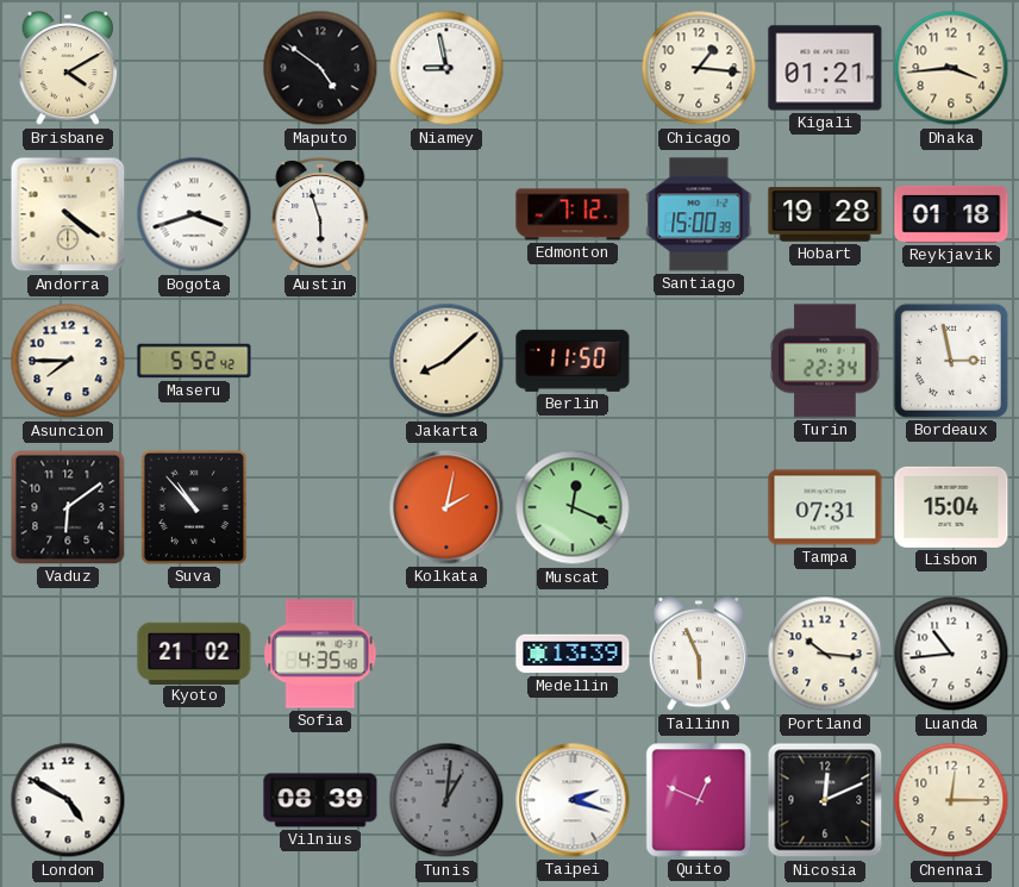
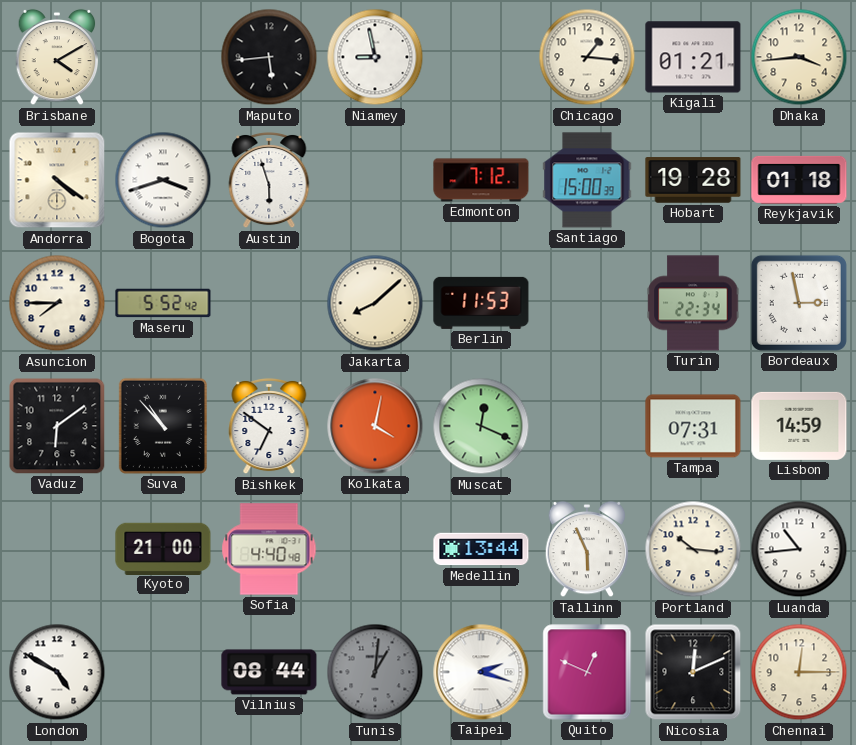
Maputo: 4:51 -> 5:44
Berlin: 11:50 -> 11:53
Bishkek: none -> 6:51
Kolkata: 2:02 -> 4:02
Lisbon: 15:04 -> 14:59
Kyoto: 21:02 -> 21:00
Sofia: 4:35 -> 4:40
Medellin: 13:39 -> 13:44
Vilnius: 08:39 -> 08:44
